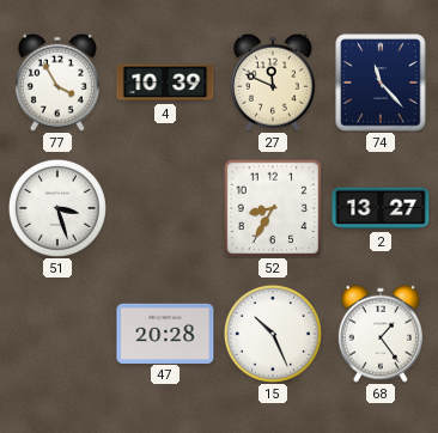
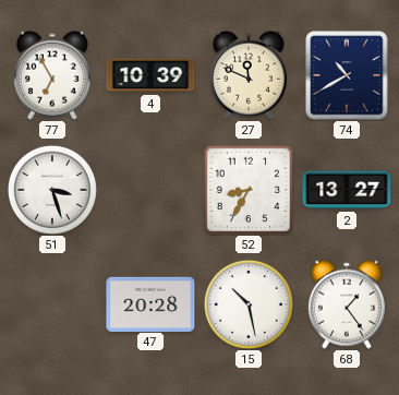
77: 3:55 -> 6:55
74: 11:23 -> 10:40
15: 10:26 -> 10:28
